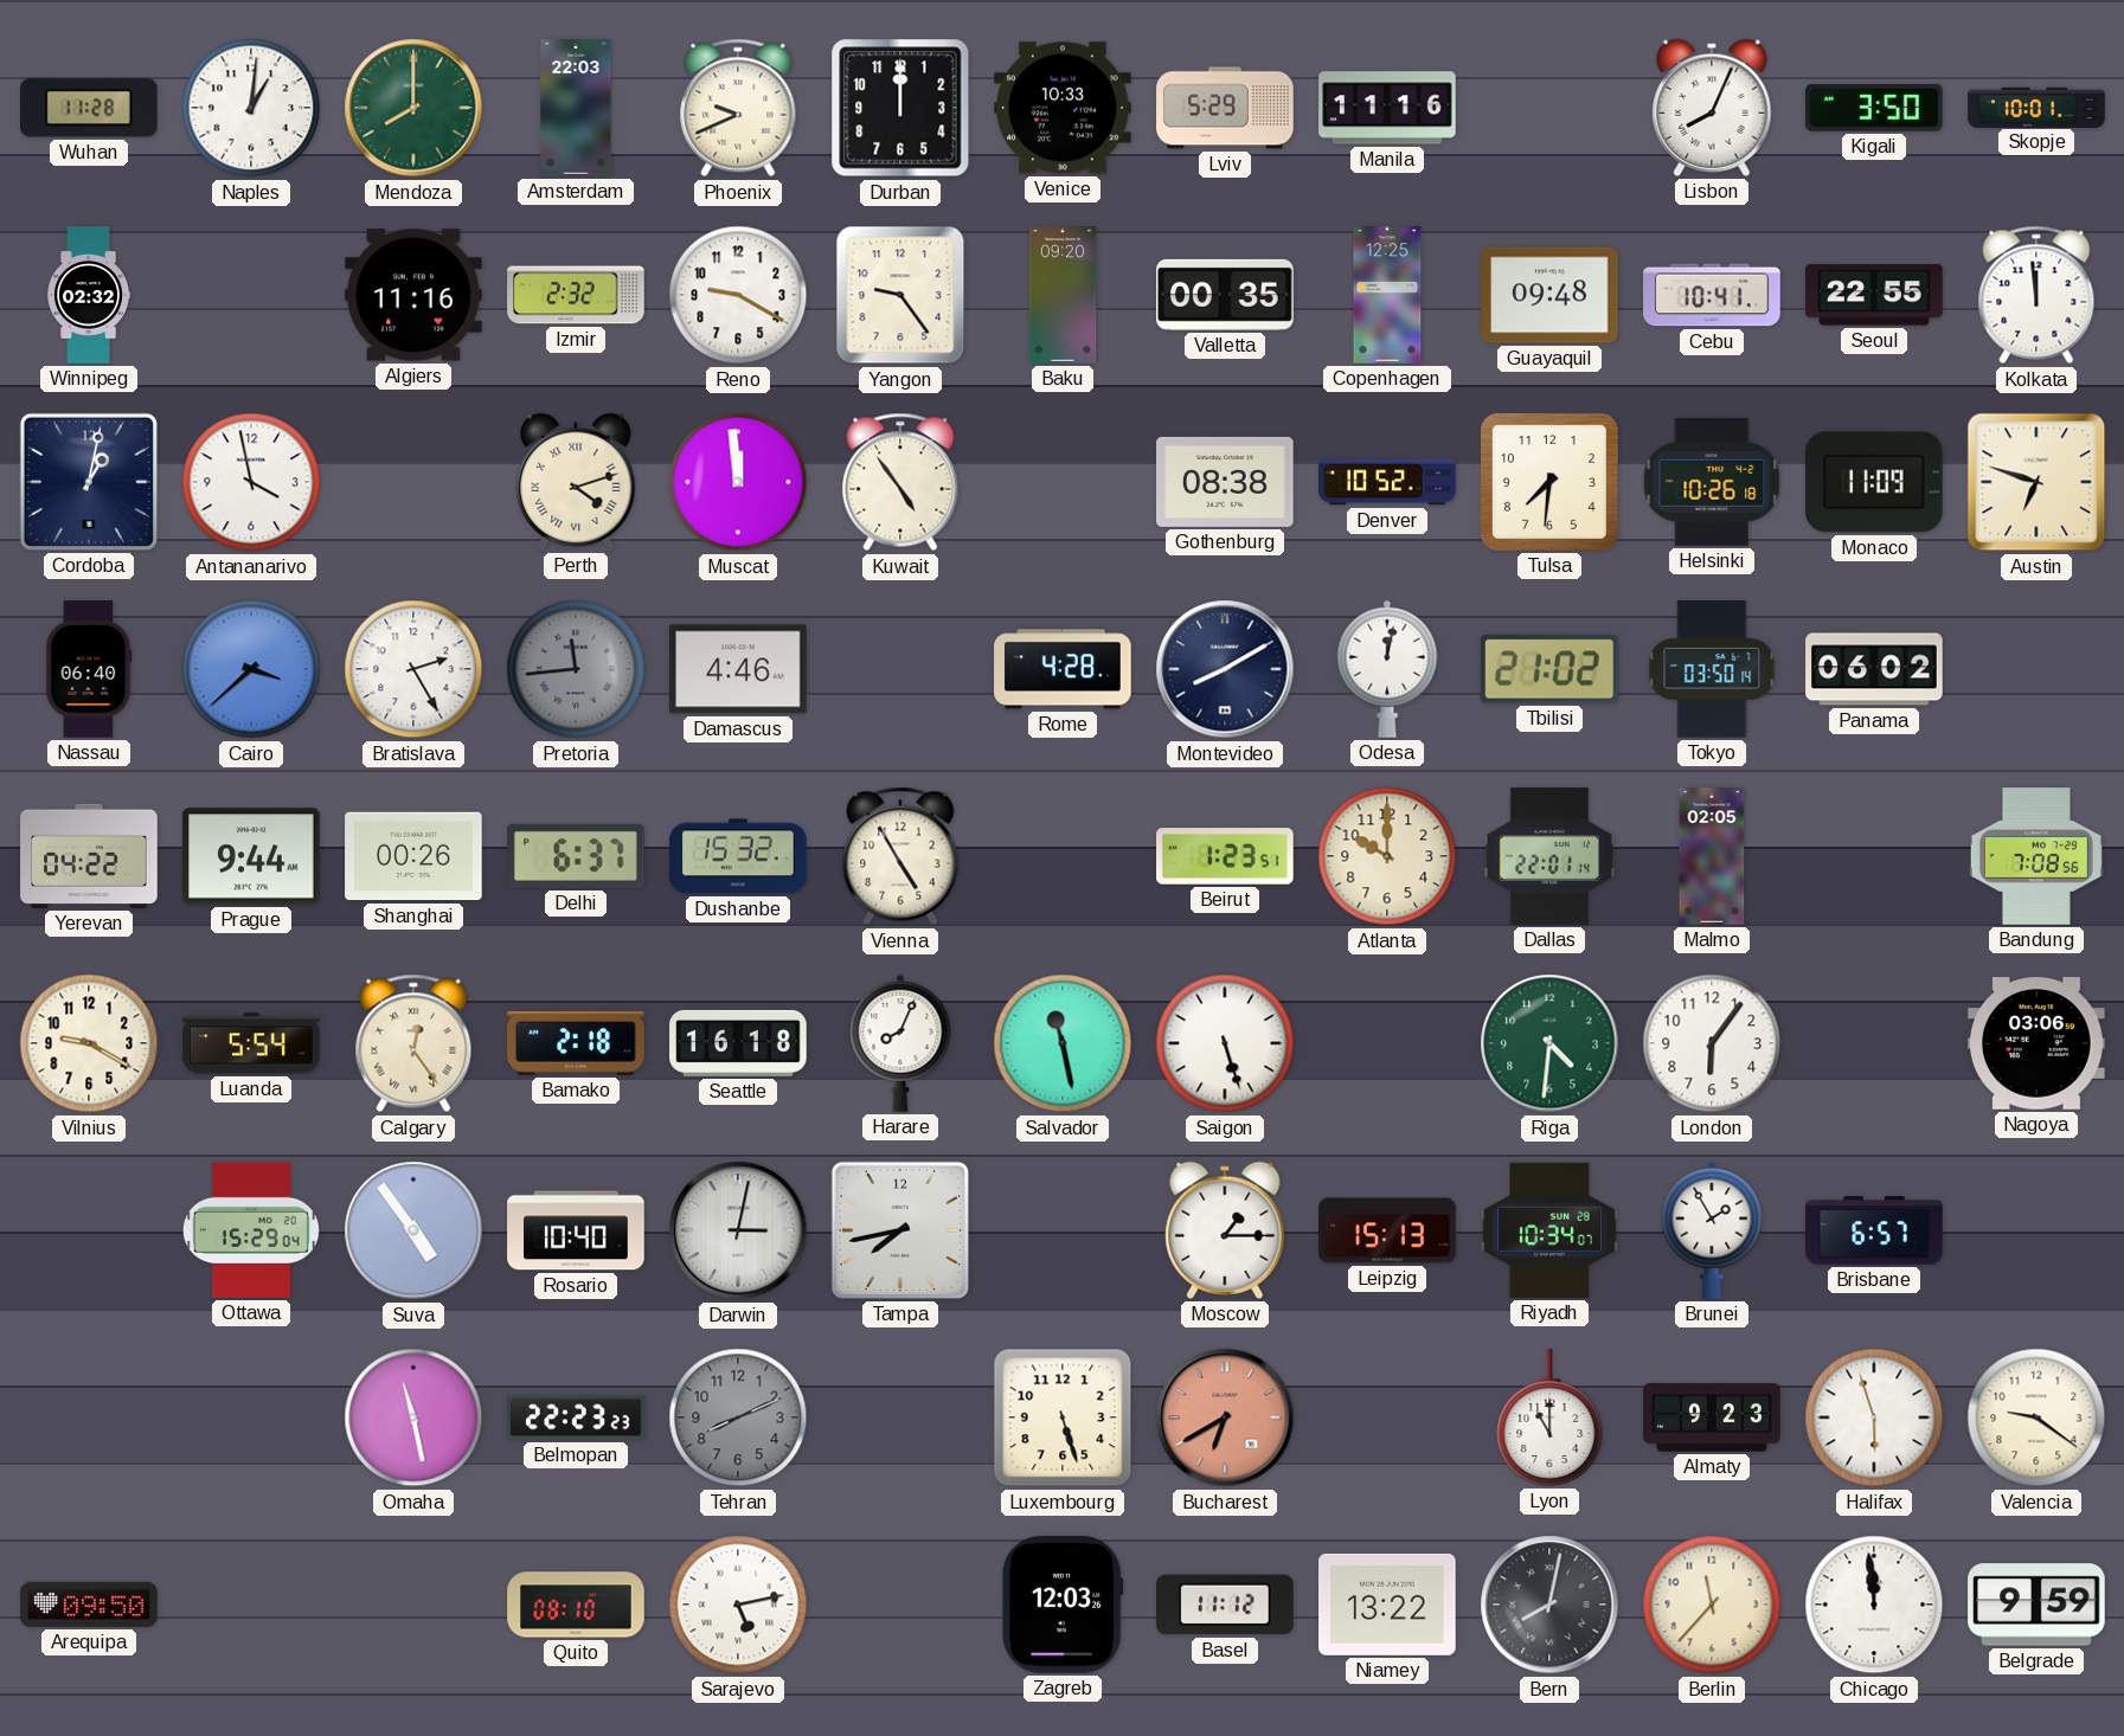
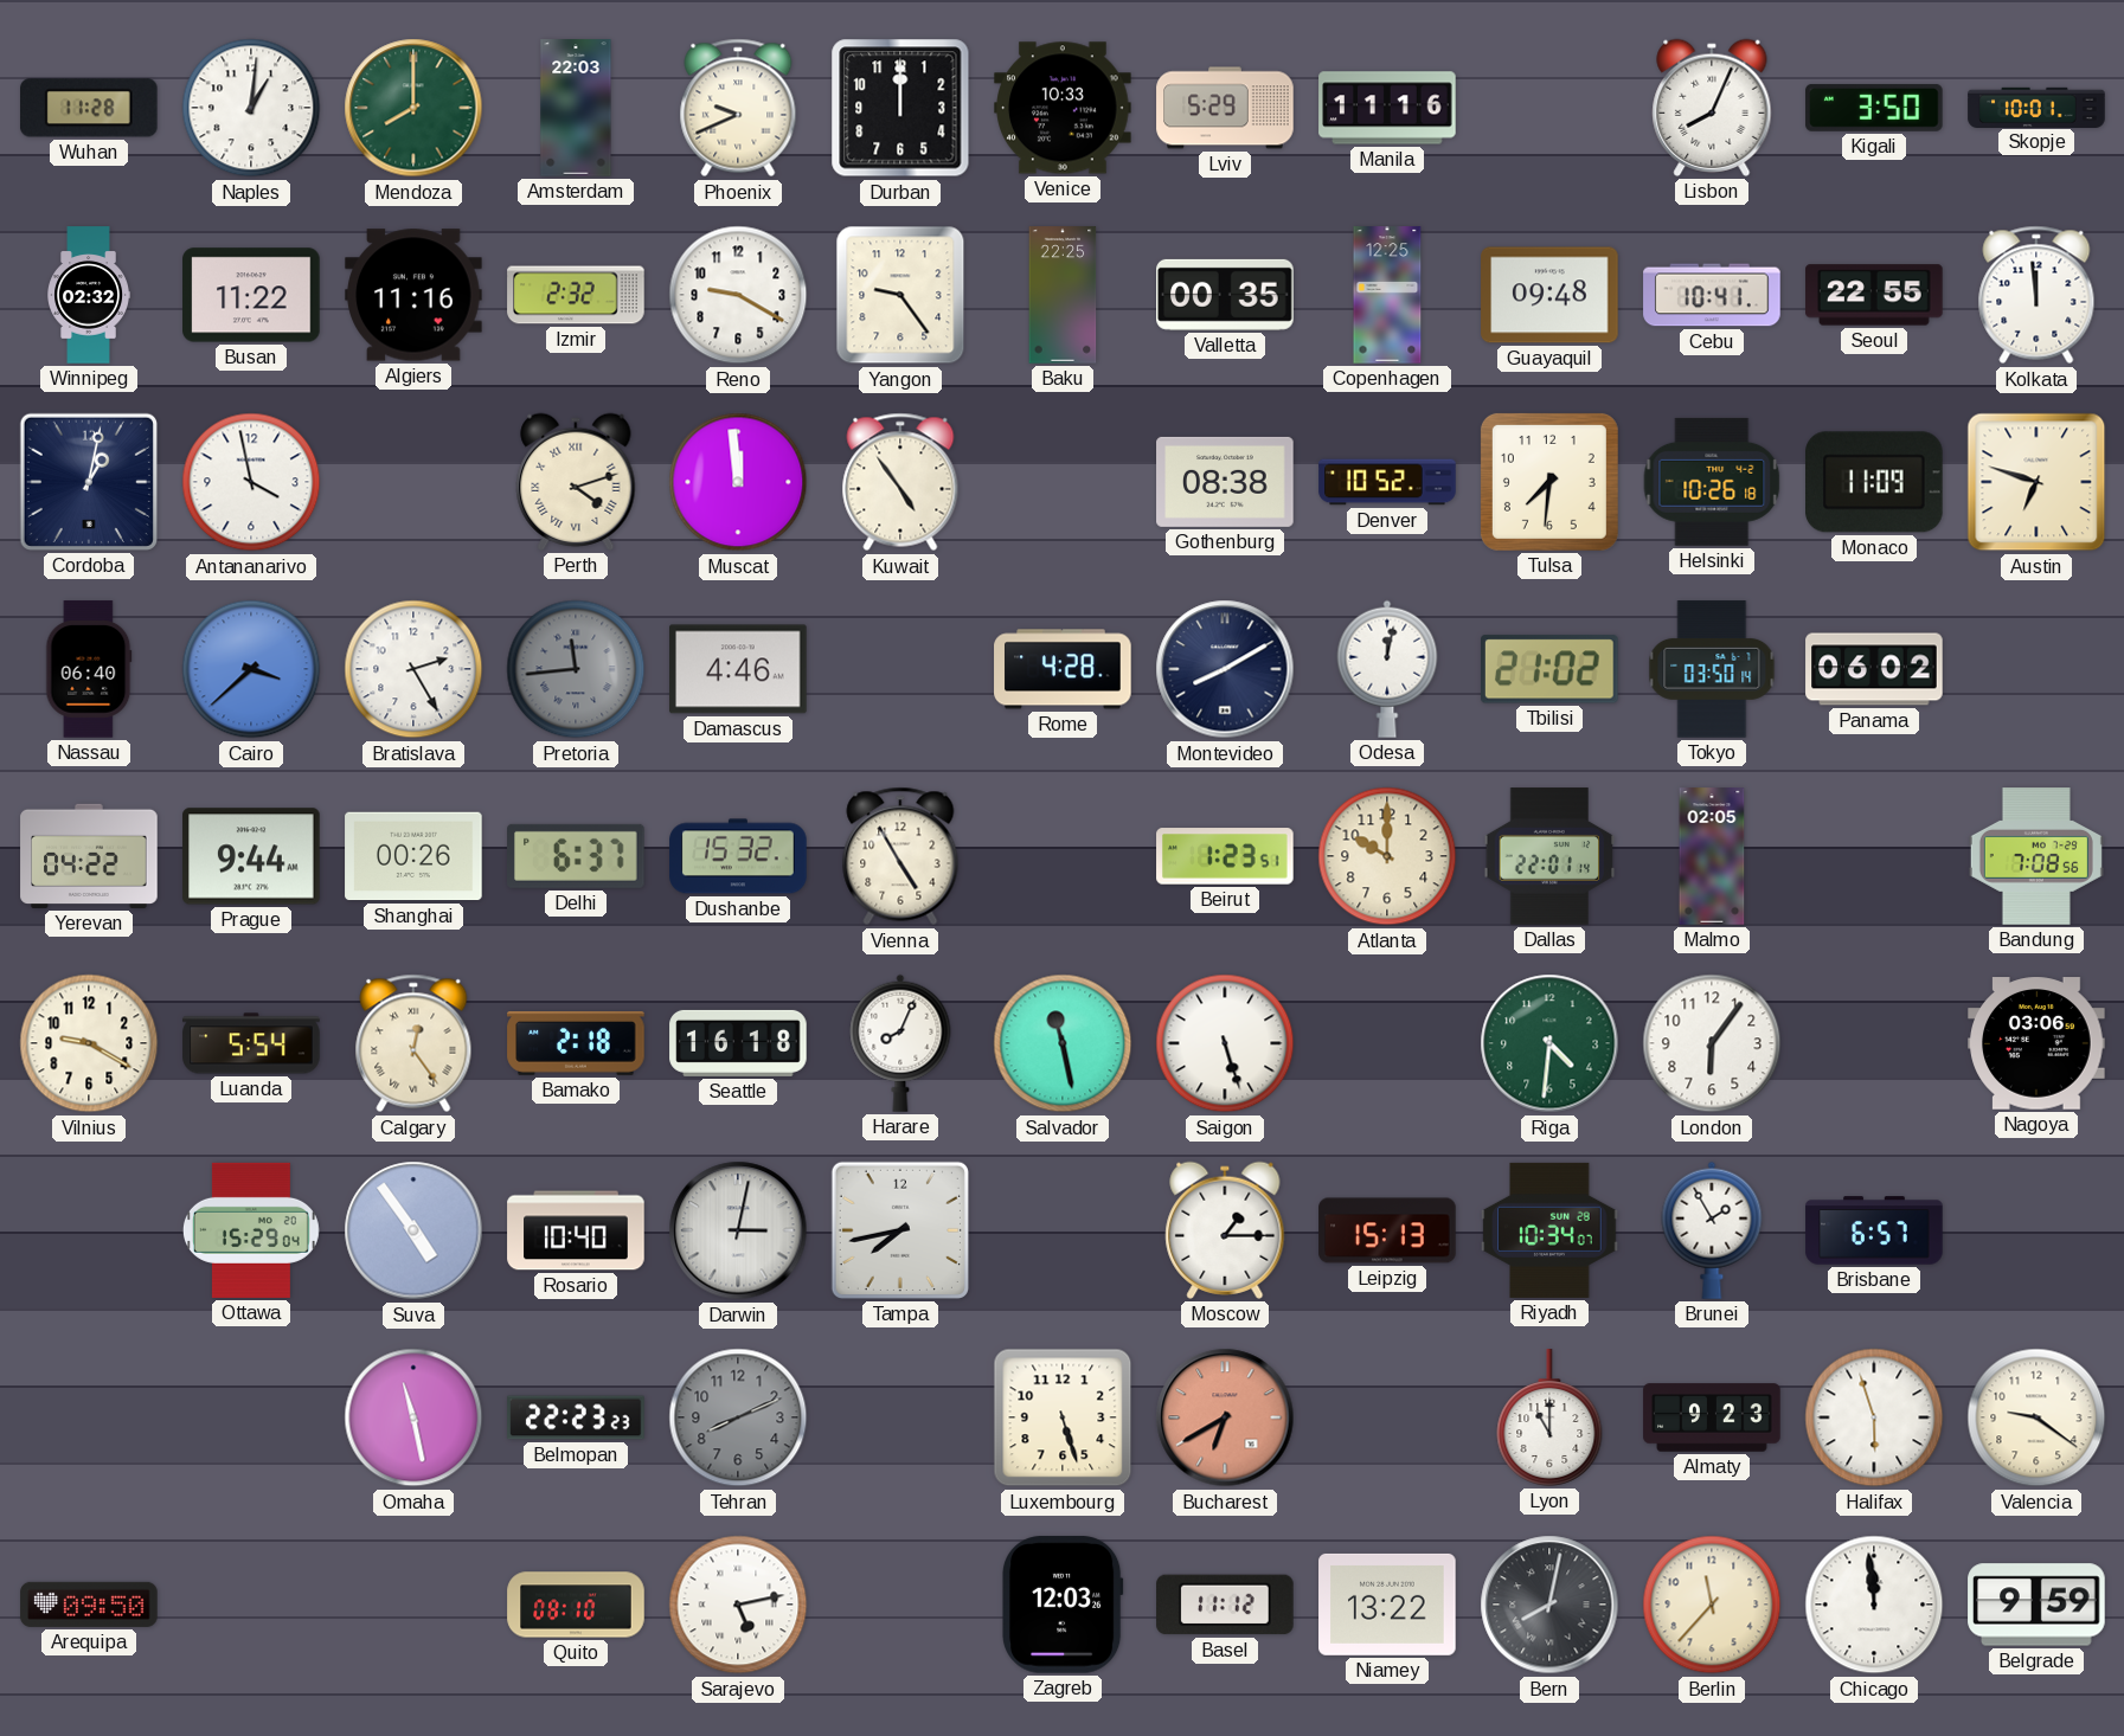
Busan: none -> 11:22
Baku: 09:20 -> 22:25
